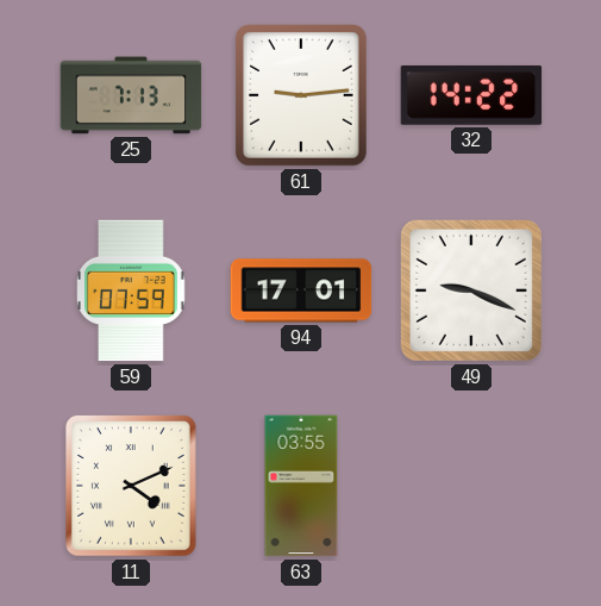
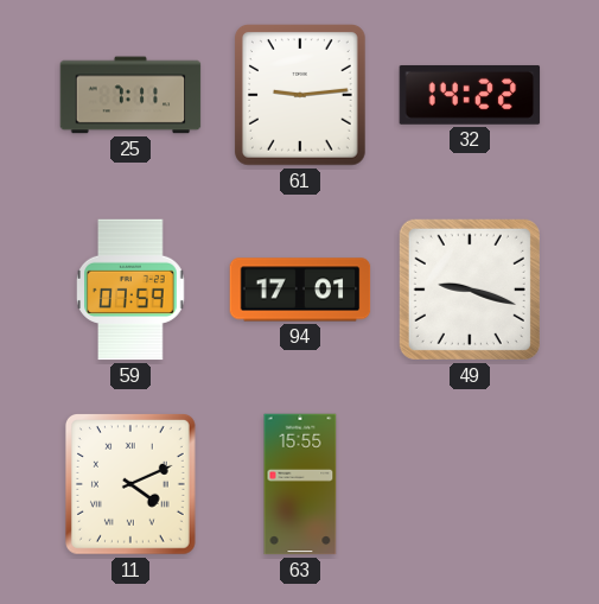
25: 7:13 -> 7:11
49: 9:19 -> 9:18
63: 03:55 -> 15:55
